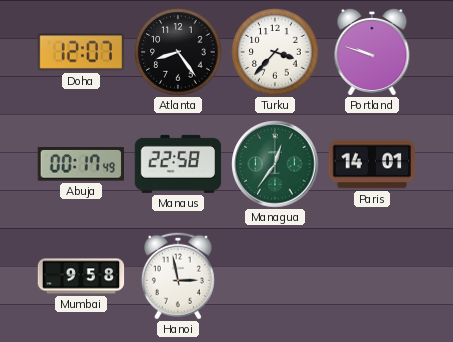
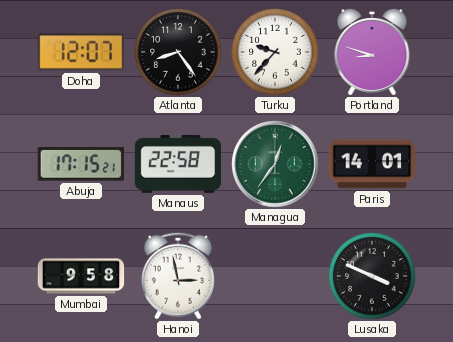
Turku: 3:37 -> 9:37
Portland: 9:48 -> 8:48
Abuja: 00:17 -> 17:15
Lusaka: none -> 3:49
